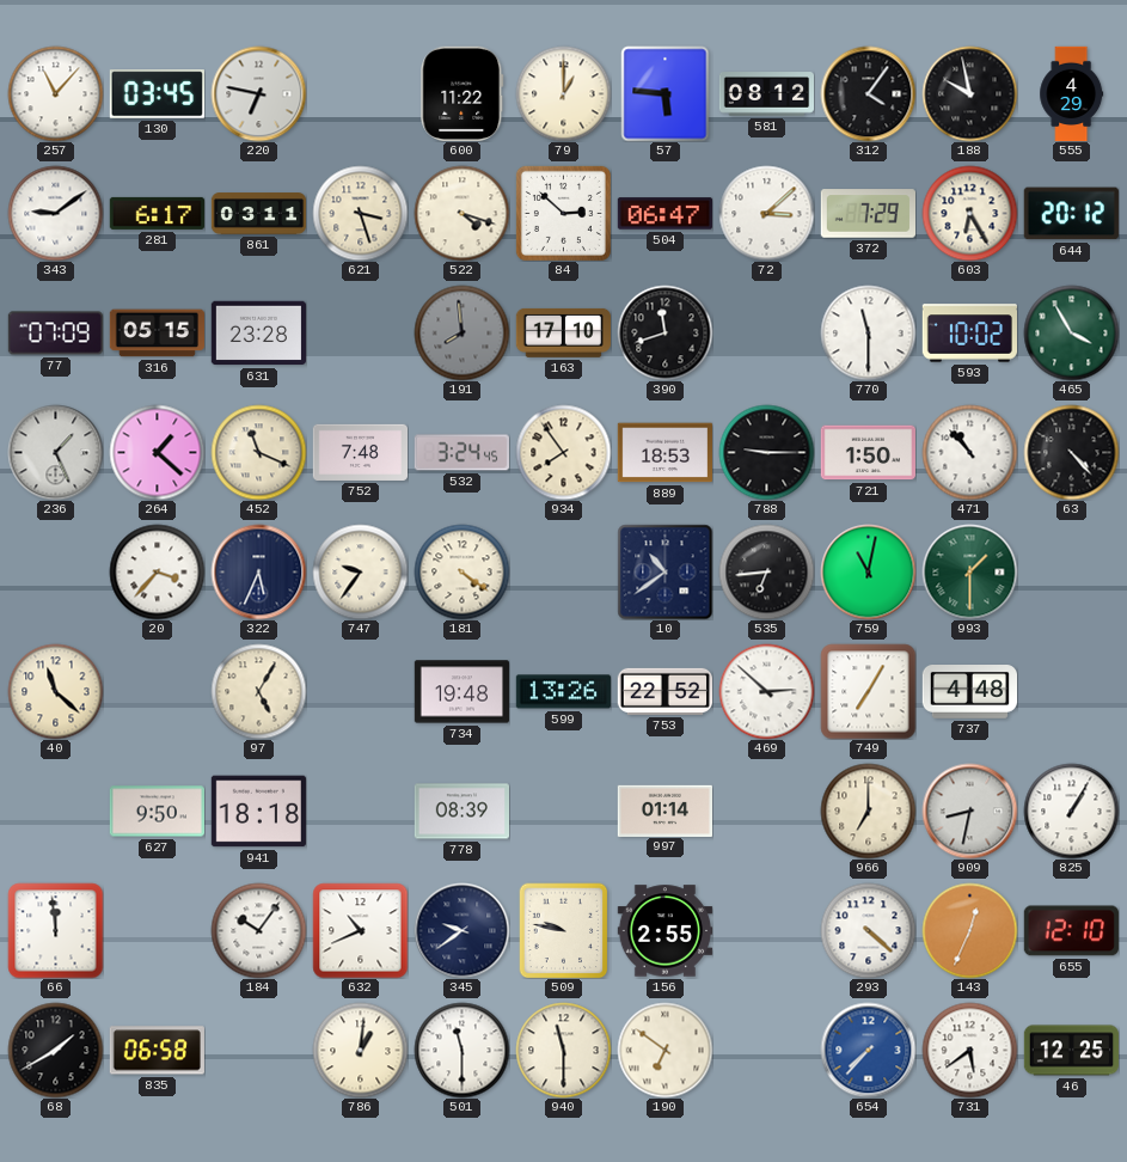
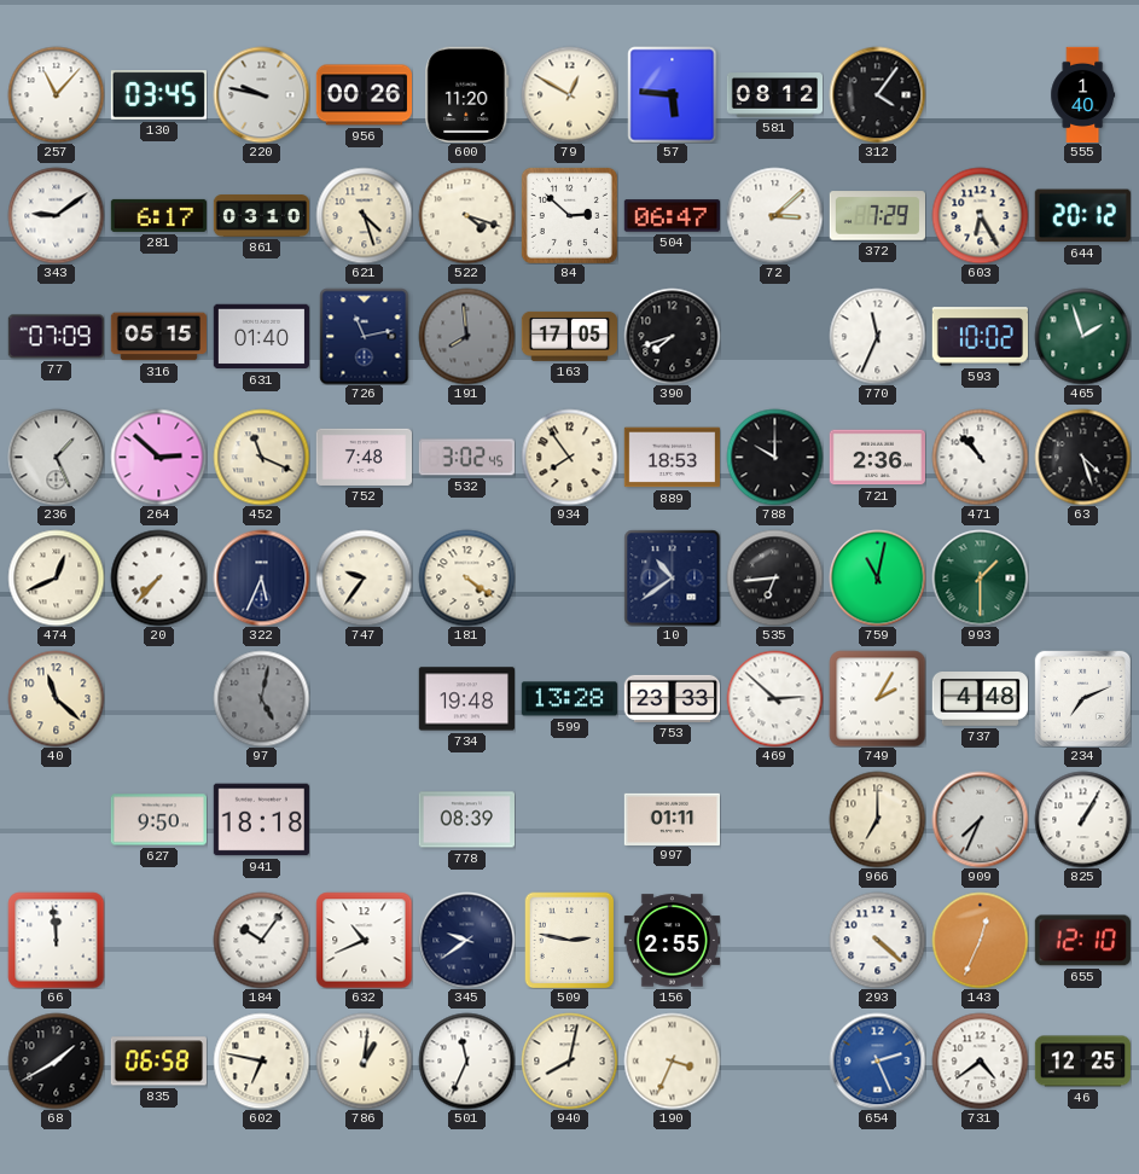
220: 6:47 -> 9:47
956: none -> 00:26
600: 11:22 -> 11:20
79: 1:00 -> 12:50
188: 9:58 -> none
555: 4:29 -> 1:40
861: 03:11 -> 03:10
621: 3:27 -> 4:27
631: 23:28 -> 01:40
726: none -> 11:13
163: 17:10 -> 17:05
390: 11:42 -> 7:42
770: 11:30 -> 11:34
465: 3:55 -> 1:57
264: 1:22 -> 2:52
532: 3:24 -> 3:02
788: 9:15 -> 10:00
721: 1:50 -> 2:36
63: 4:23 -> 4:27
474: none -> 12:41
20: 3:37 -> 7:37
97: 5:05 -> 5:02
97 dial: cream -> grey
599: 13:26 -> 13:28
753: 22:52 -> 23:33
749: 7:05 -> 2:05
234: none -> 7:11
997: 01:14 -> 01:11
909: 8:32 -> 7:34
509: 9:47 -> 2:47
602: none -> 6:47
501: 11:30 -> 11:34
940: 11:30 -> 8:02
190: 6:51 -> 3:34
654: 7:37 -> 2:26
731: 5:39 -> 4:39
